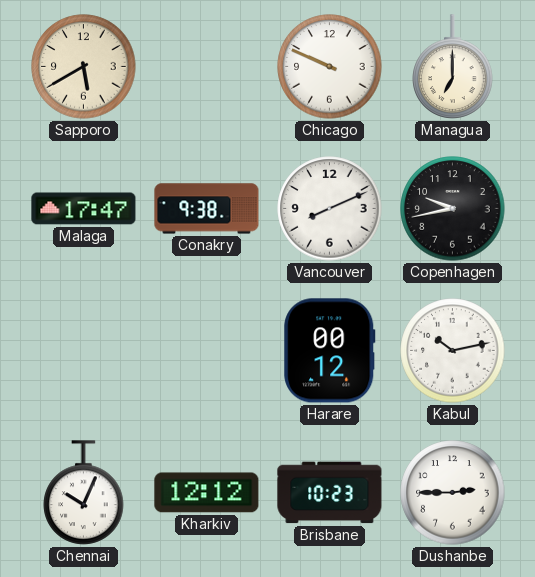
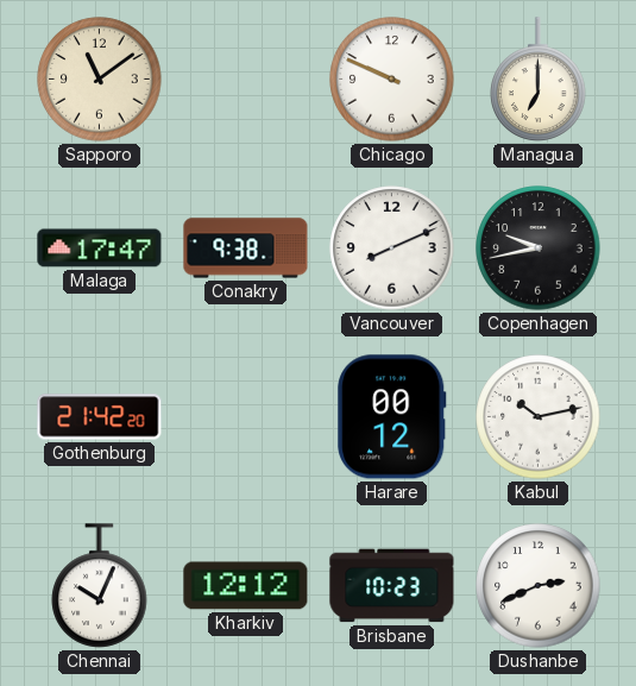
Sapporo: 5:40 -> 11:09
Gothenburg: none -> 21:42
Dushanbe: 2:45 -> 2:41
